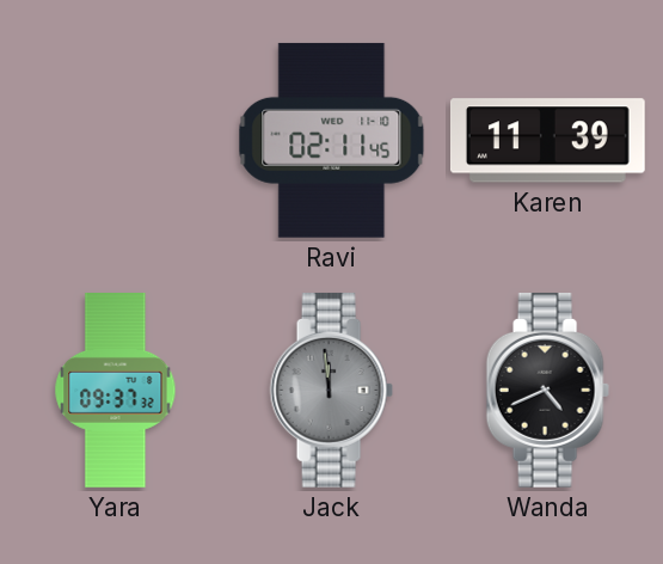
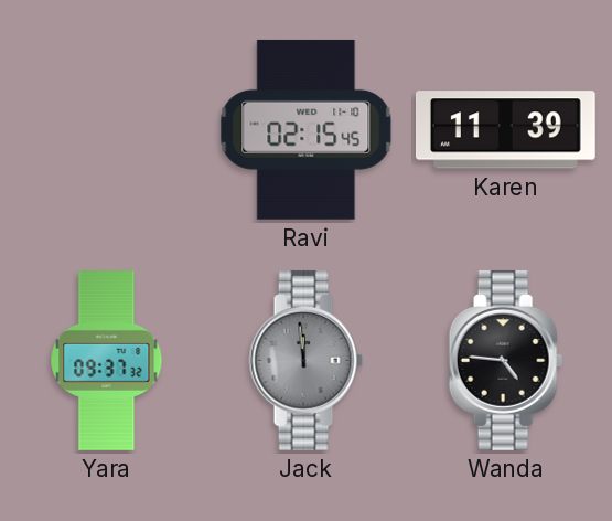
Ravi: 02:11 -> 02:15
Wanda: 4:41 -> 4:46
